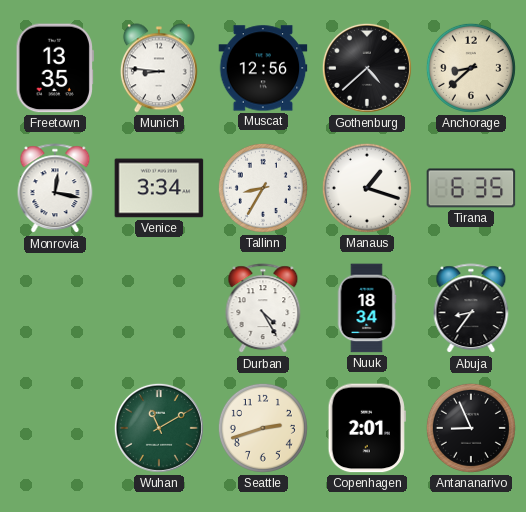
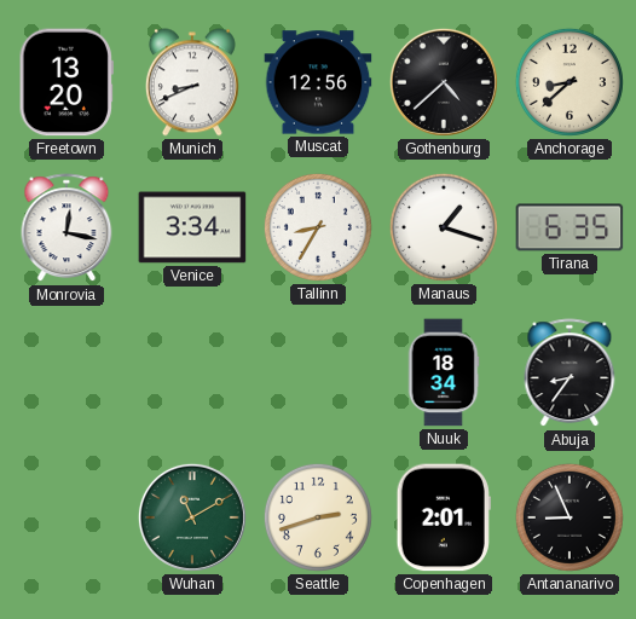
Freetown: 13:35 -> 13:20
Munich: 8:46 -> 8:41
Durban: 4:25 -> none
